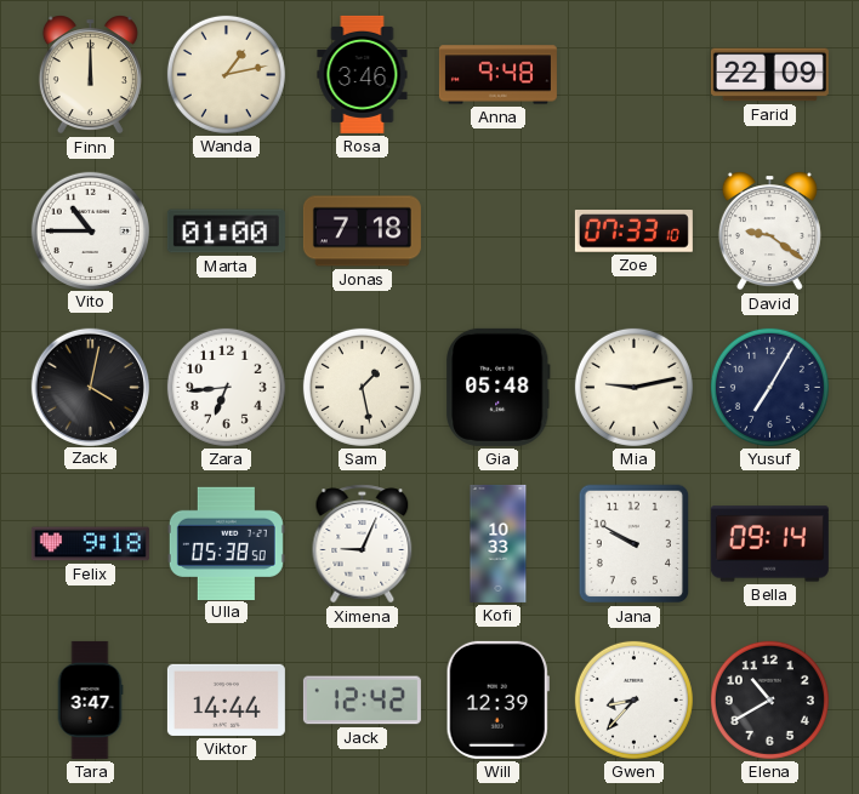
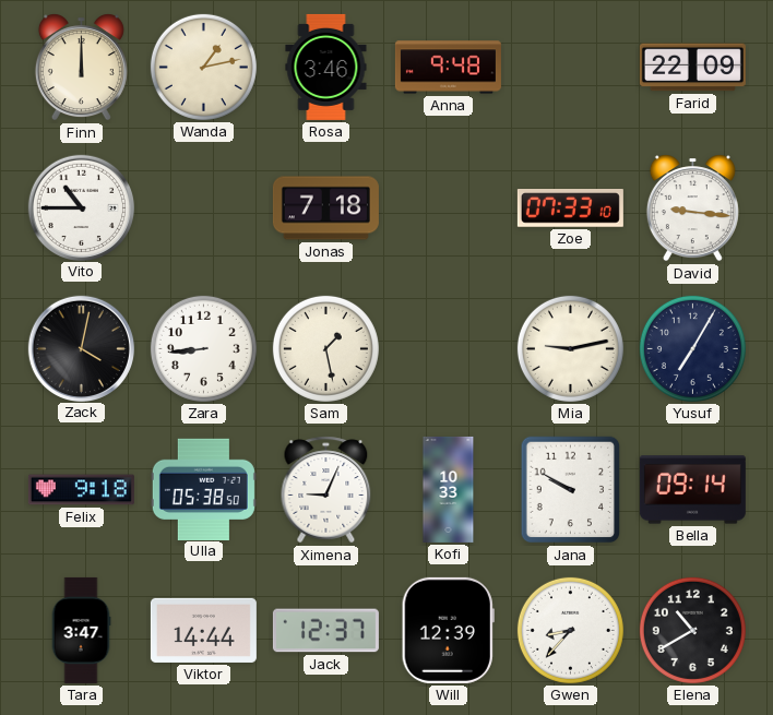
Marta: 01:00 -> none
David: 9:21 -> 9:16
Zara: 6:44 -> 8:44
Gia: 05:48 -> none
Jack: 12:42 -> 12:37
